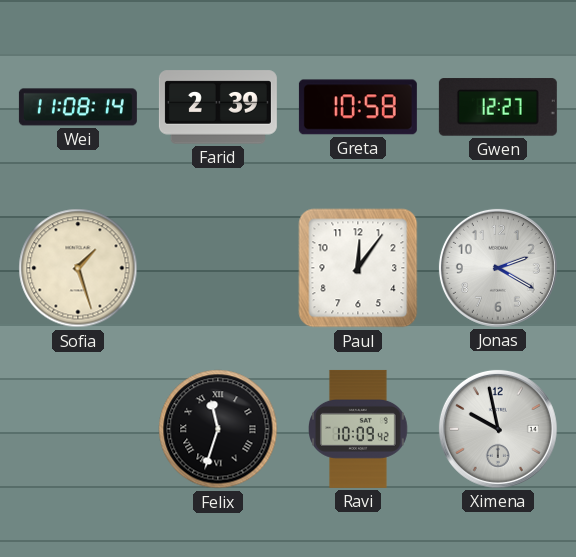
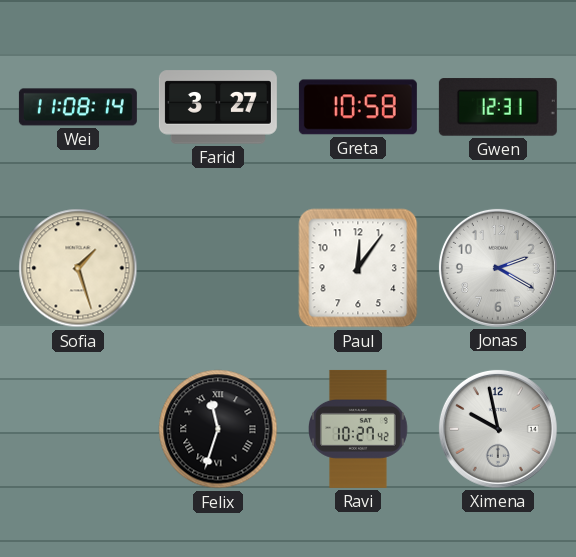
Farid: 2:39 -> 3:27
Gwen: 12:27 -> 12:31
Ravi: 10:09 -> 10:27
